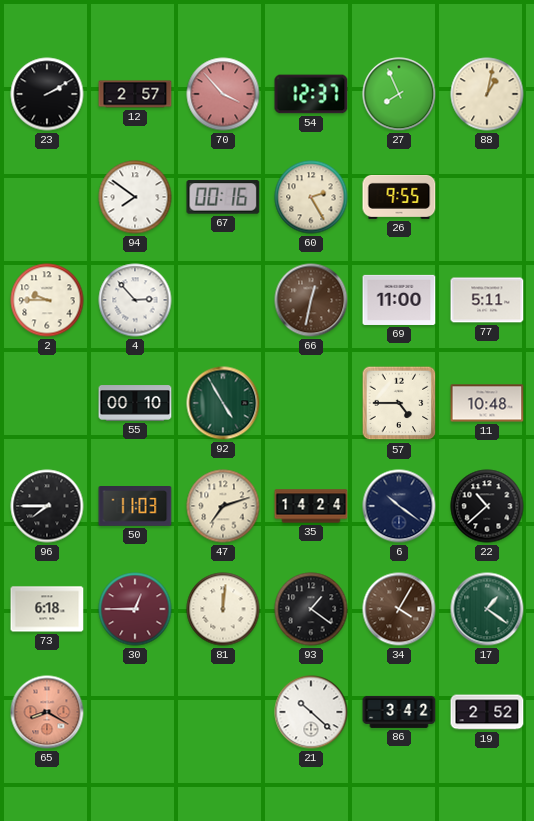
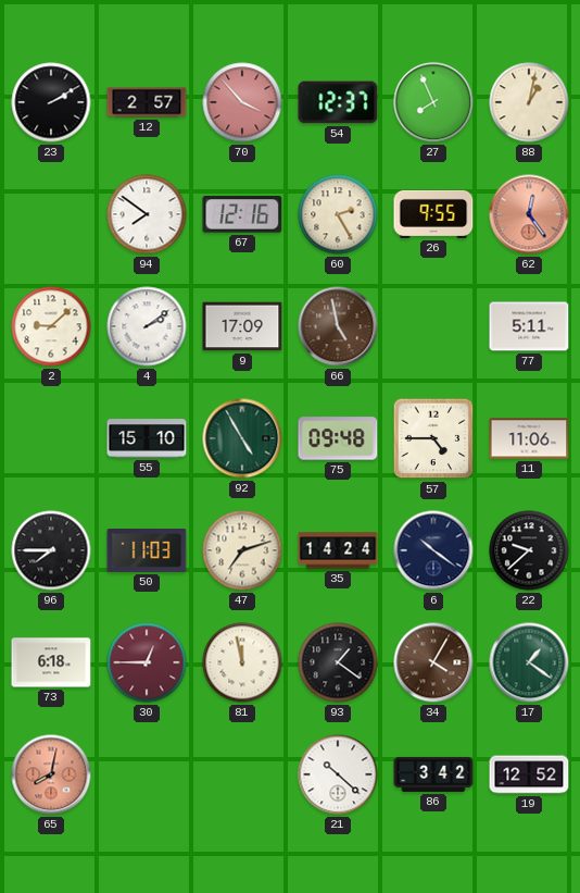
67: 00:16 -> 12:16
62: none -> 12:24
2: 9:45 -> 9:08
4: 2:53 -> 2:09
9: none -> 17:09
66: 12:32 -> 4:58
69: 11:00 -> none
55: 00:10 -> 15:10
75: none -> 09:48
11: 10:48 -> 11:06
22: 10:38 -> 9:38
81: 12:01 -> 11:58
65: 8:20 -> 8:02
19: 2:52 -> 12:52
